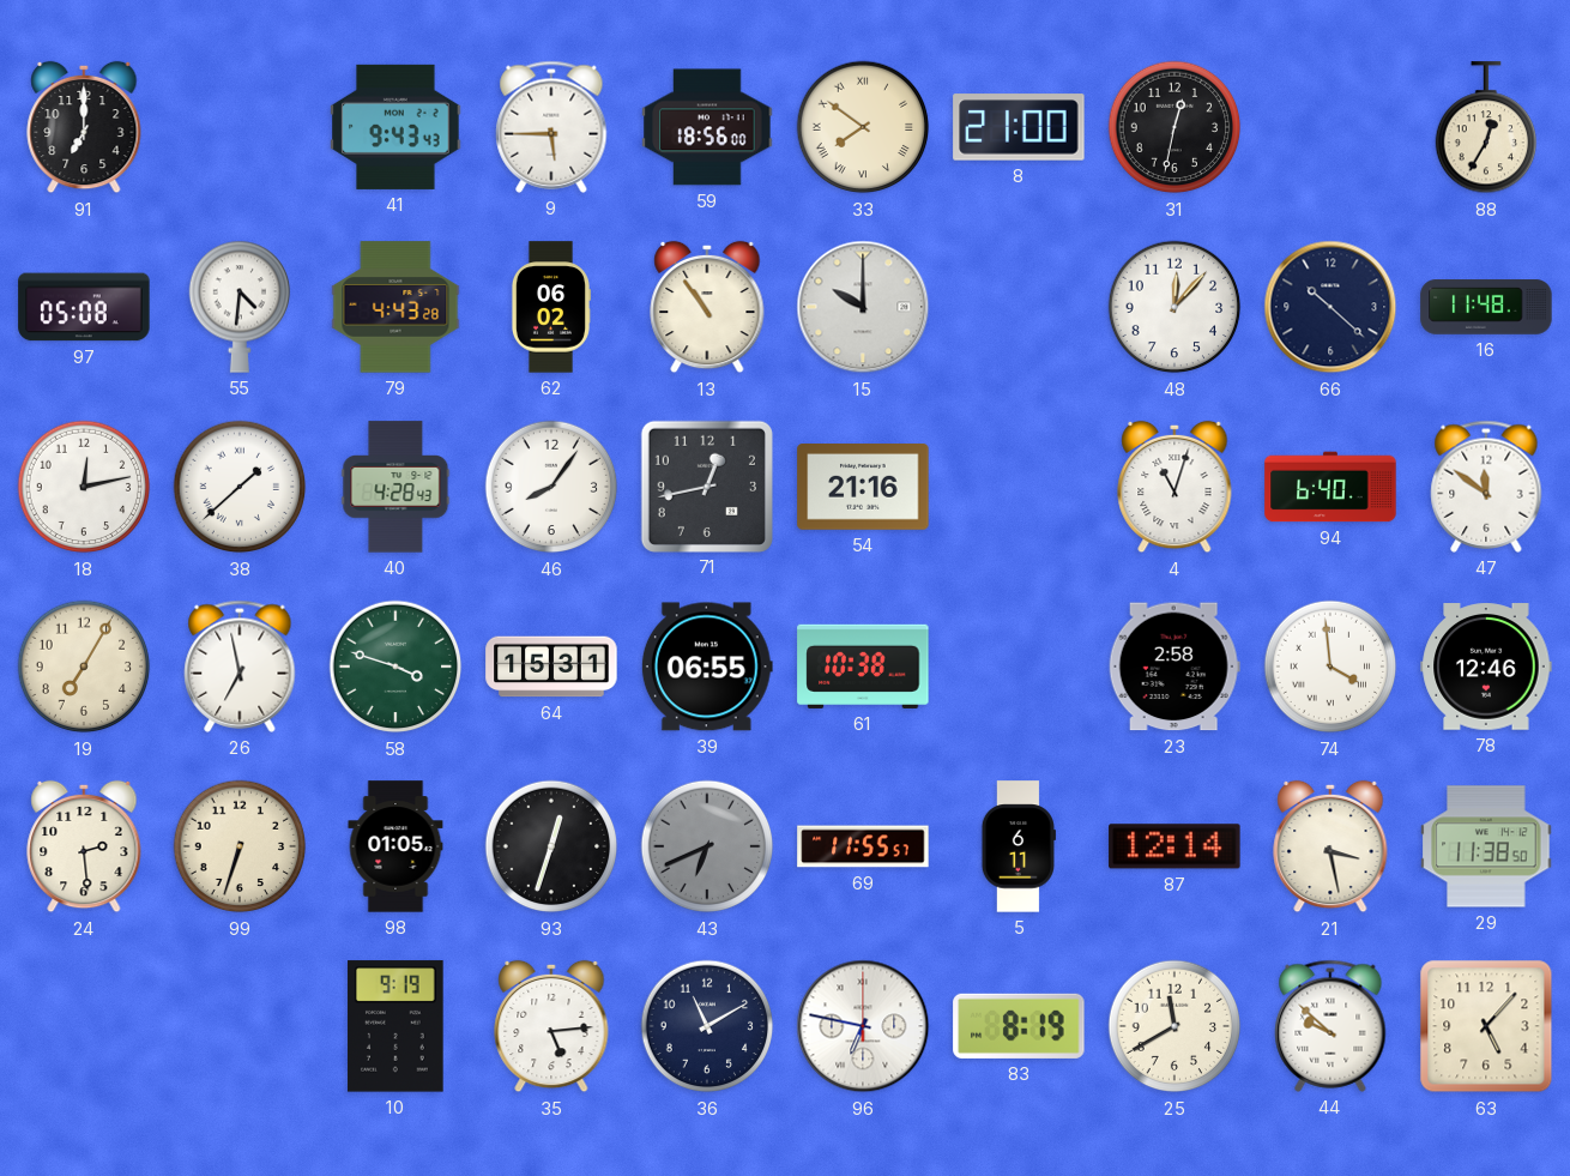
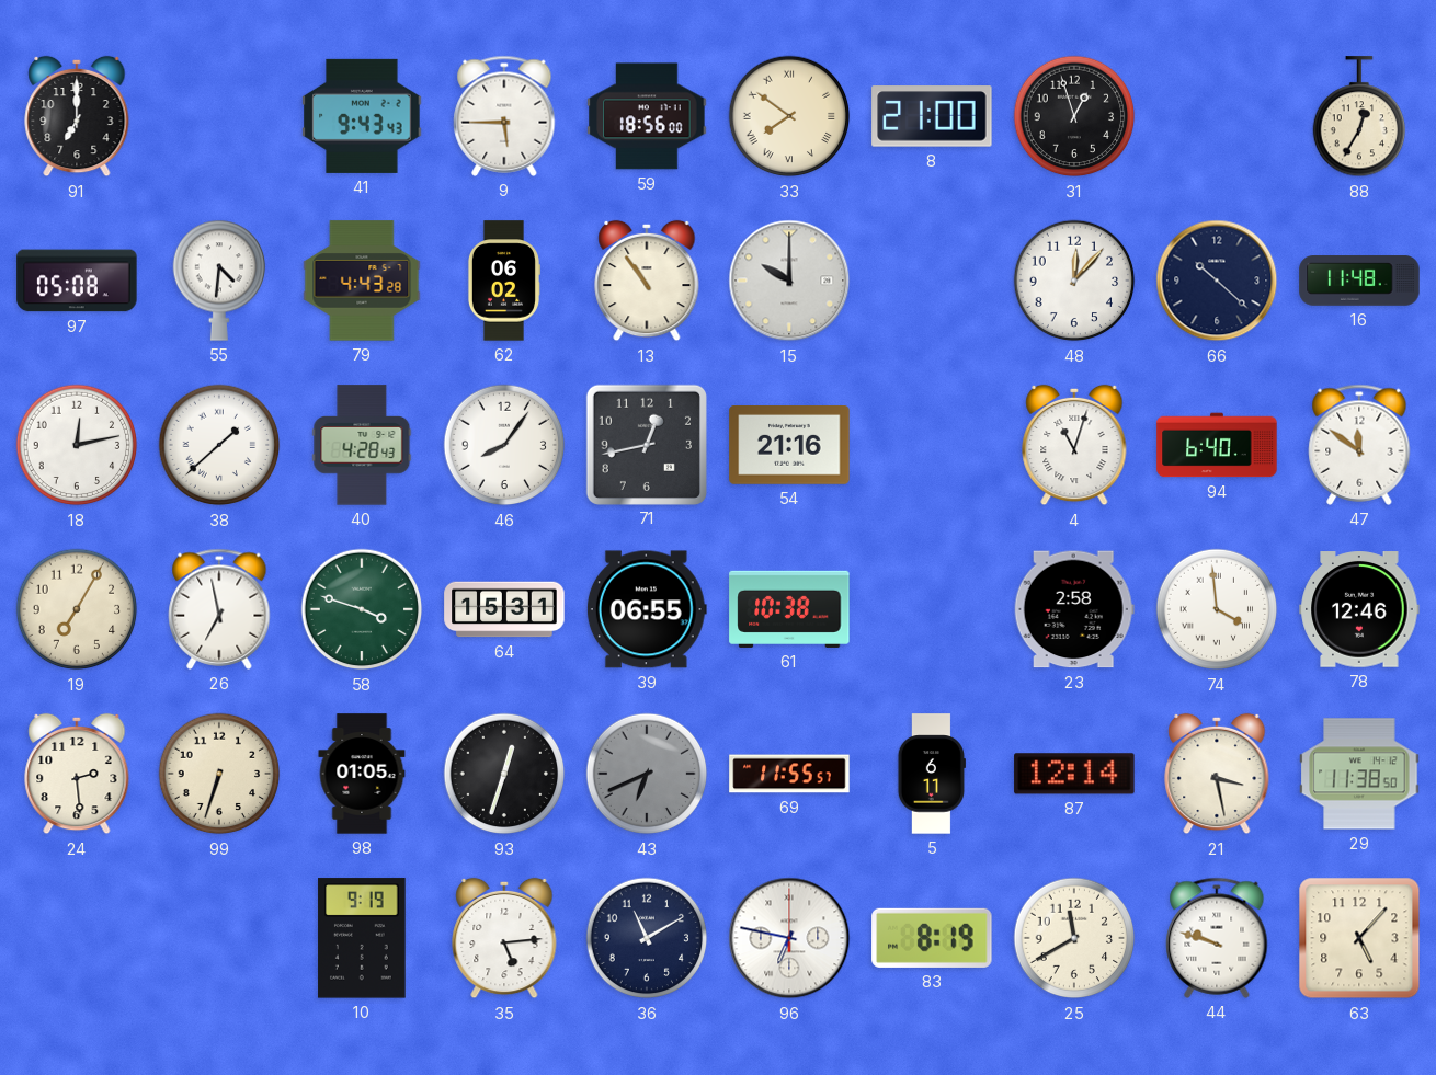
31: 12:32 -> 12:57
44: 9:52 -> 9:48
